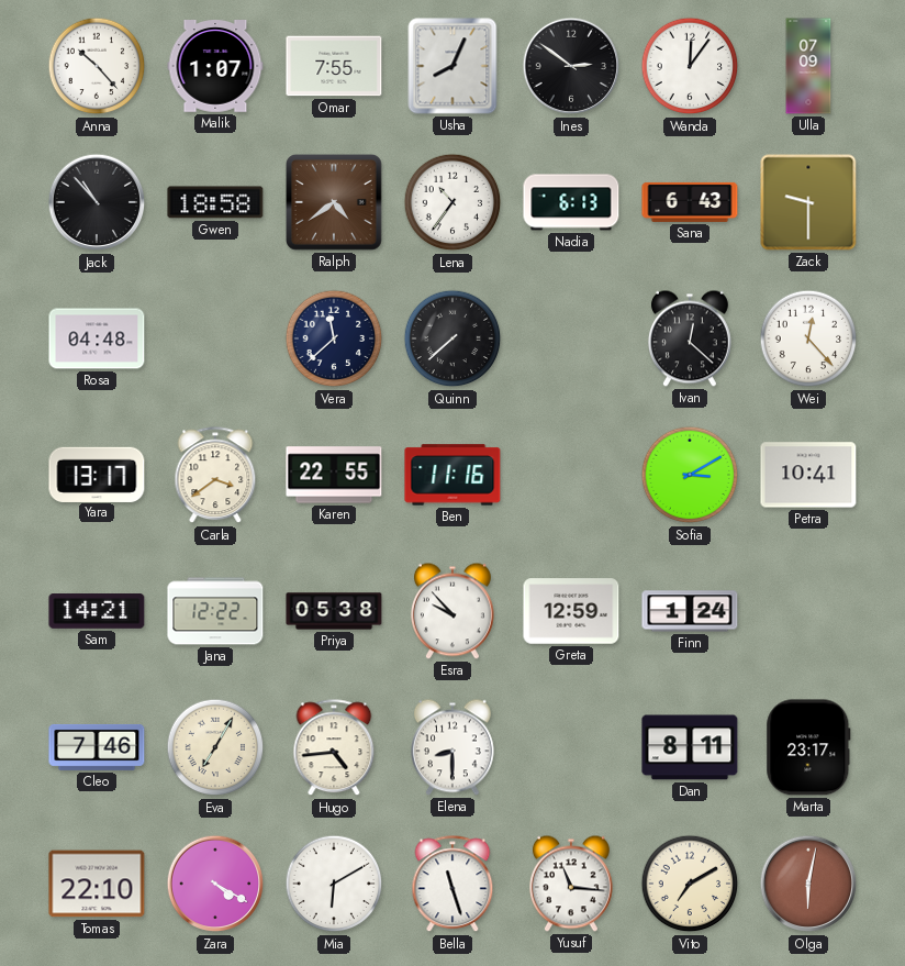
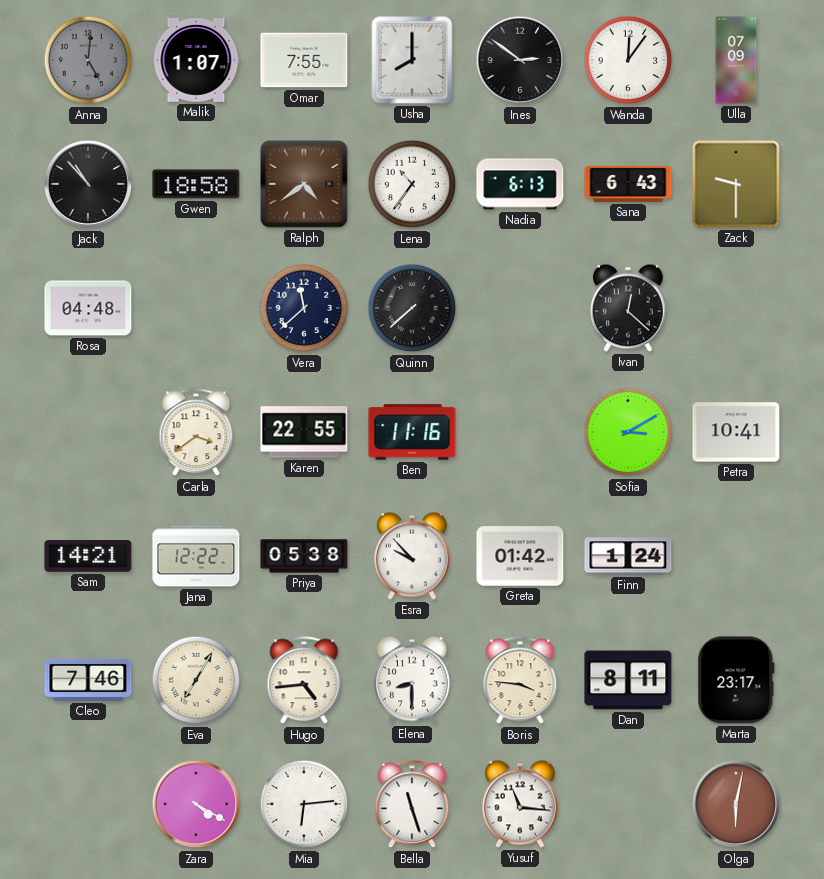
Anna: 10:23 -> 5:01
Anna dial: white -> grey
Usha: 8:04 -> 8:00
Wei: 12:23 -> none
Yara: 13:17 -> none
Greta: 12:59 -> 01:42
Boris: none -> 3:46
Tomas: 22:10 -> none
Mia: 6:10 -> 6:14
Vito: 7:10 -> none
